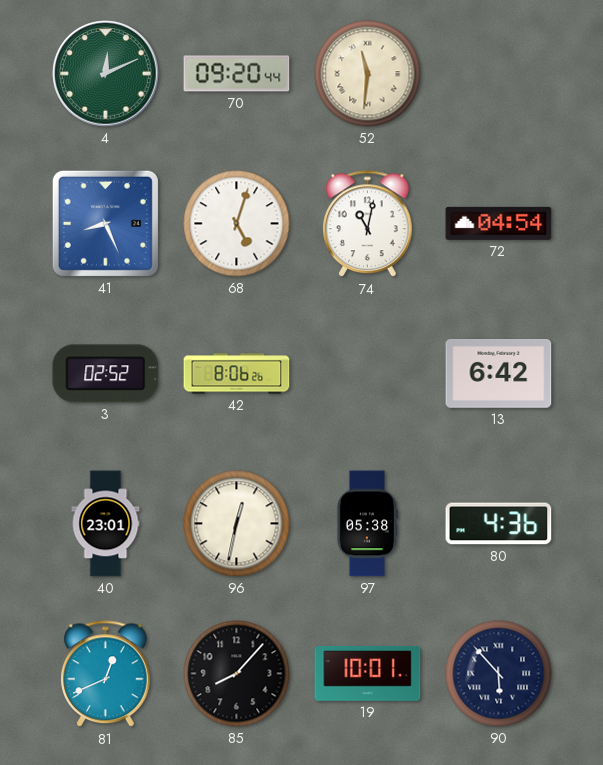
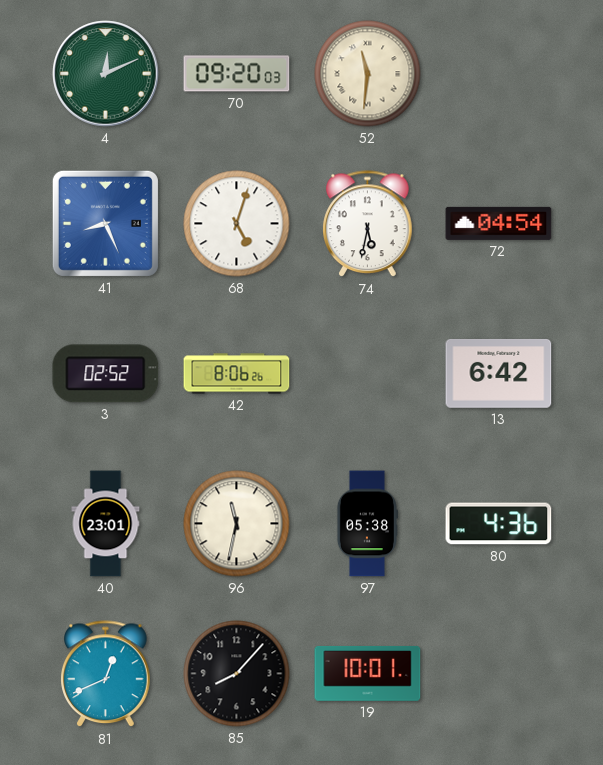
70: 09:20:44 -> 09:20:03
74: 11:02 -> 5:32
96: 12:32 -> 11:32
90: 5:53 -> none
